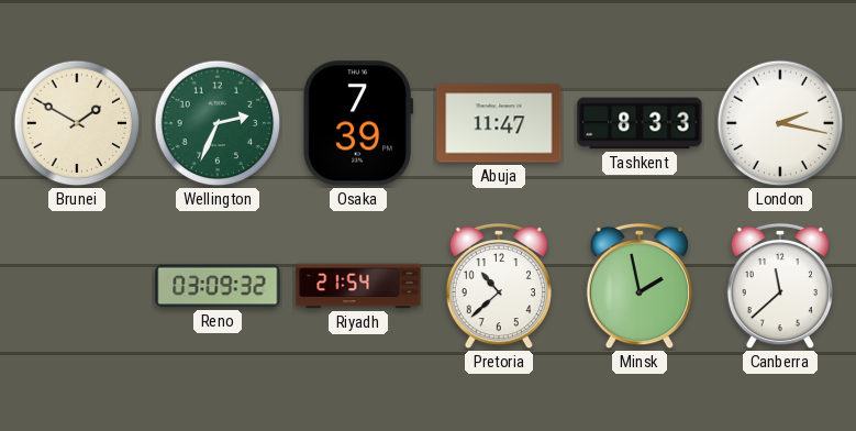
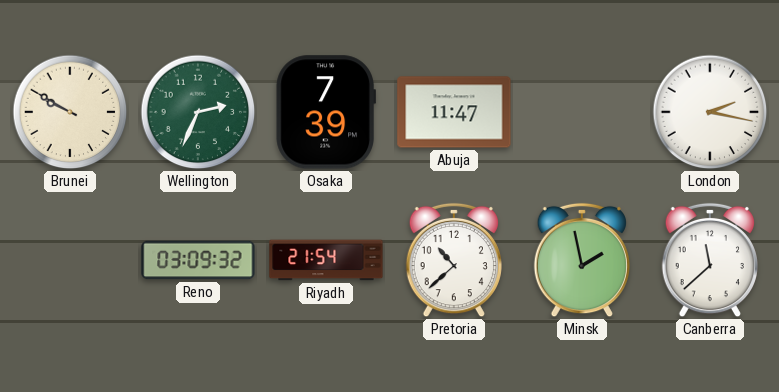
Brunei: 1:50 -> 9:50
Tashkent: 8:33 -> none
